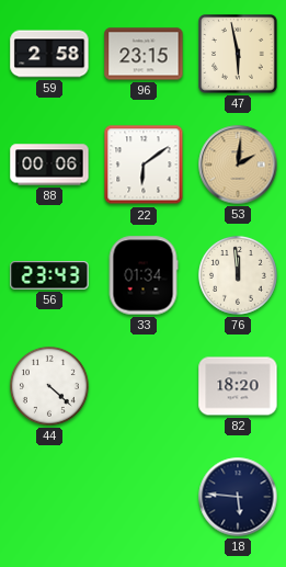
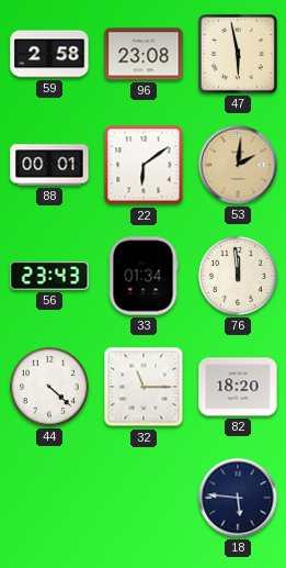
96: 23:15 -> 23:08
88: 00:06 -> 00:01
32: none -> 11:15
